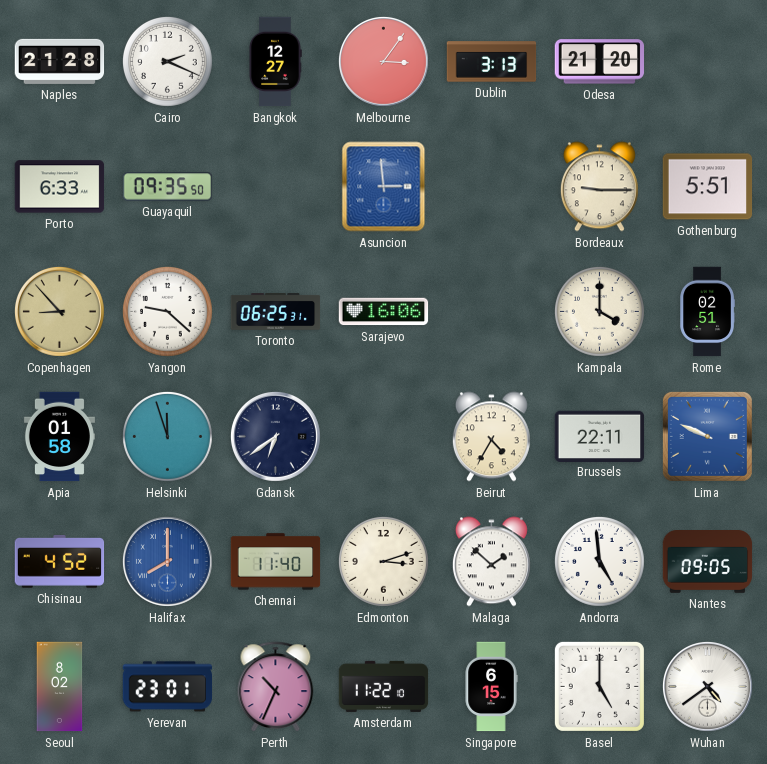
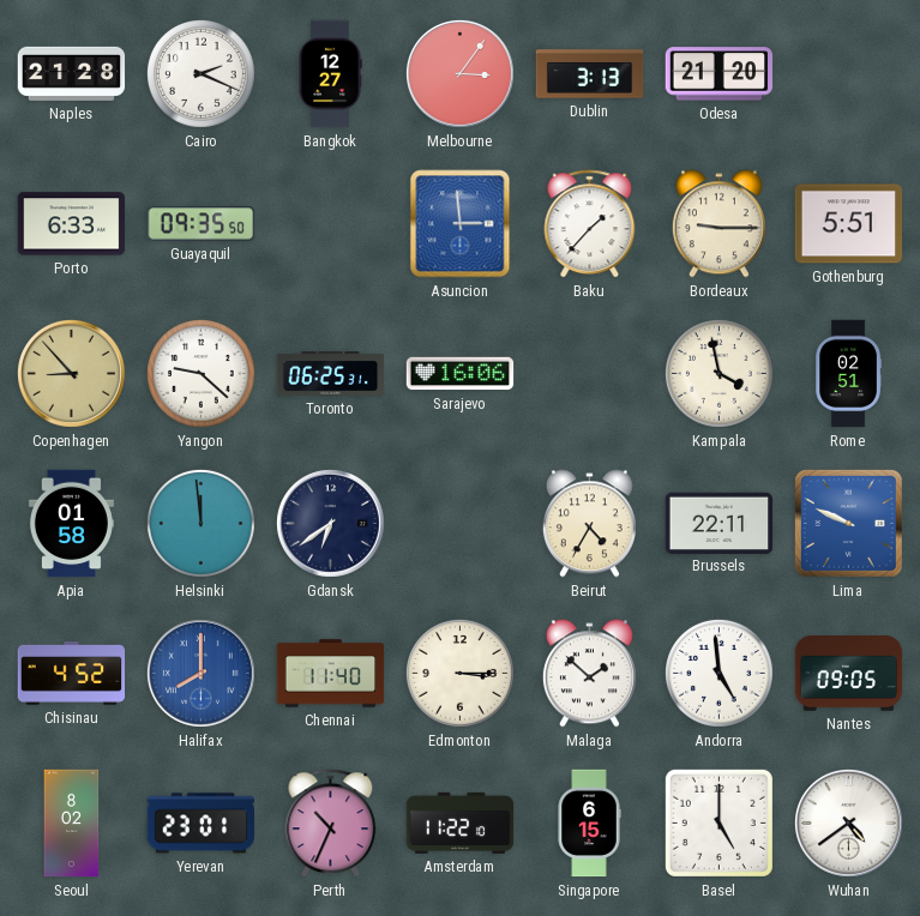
Baku: none -> 1:37
Kampala: 4:00 -> 3:58
Helsinki: 11:57 -> 11:59
Edmonton: 3:12 -> 3:15
